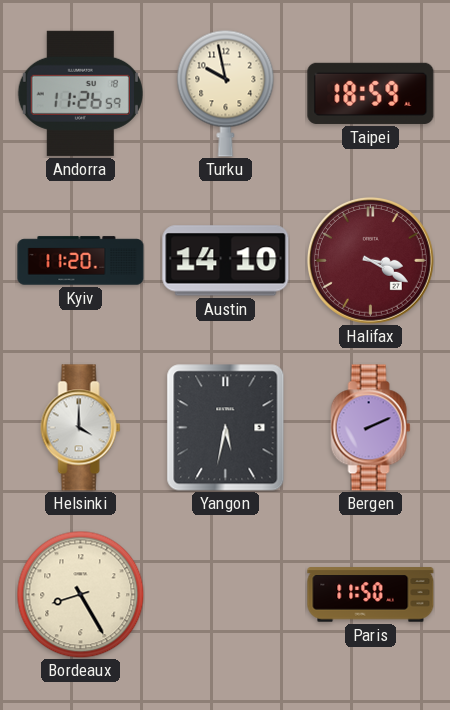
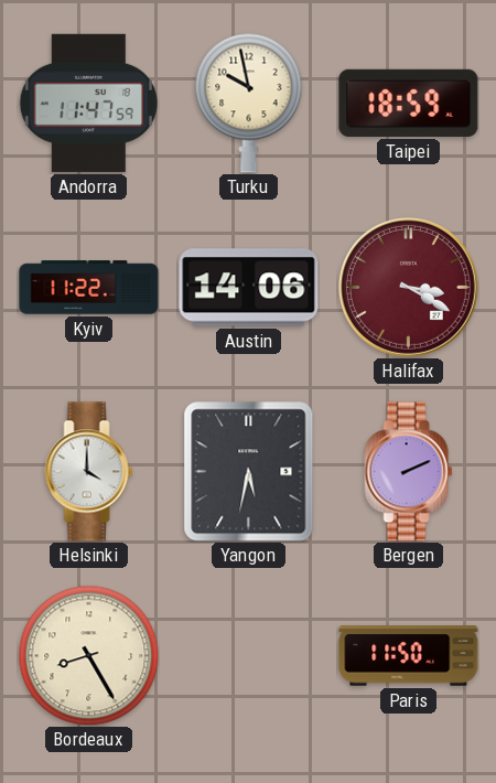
Andorra: 11:26 -> 11:47
Kyiv: 11:20 -> 11:22
Austin: 14:10 -> 14:06
